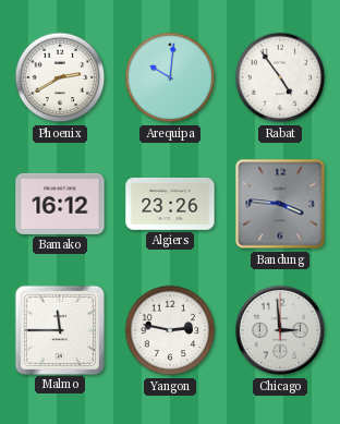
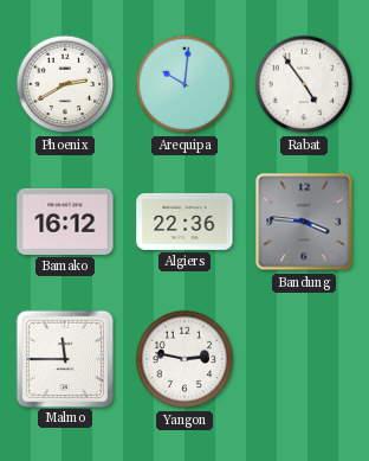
Algiers: 23:26 -> 22:36
Chicago: 2:59 -> none
